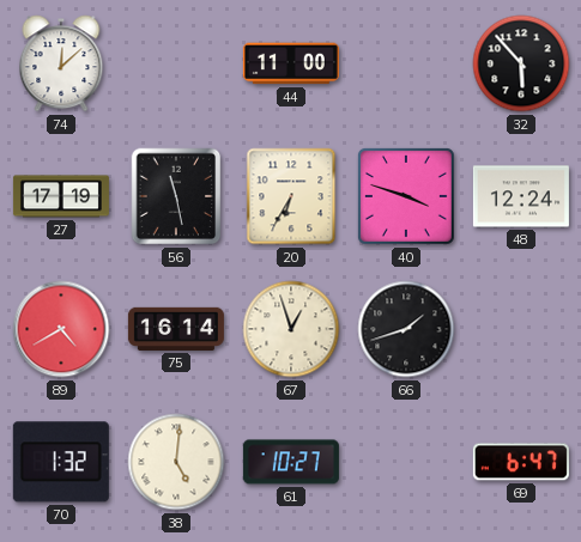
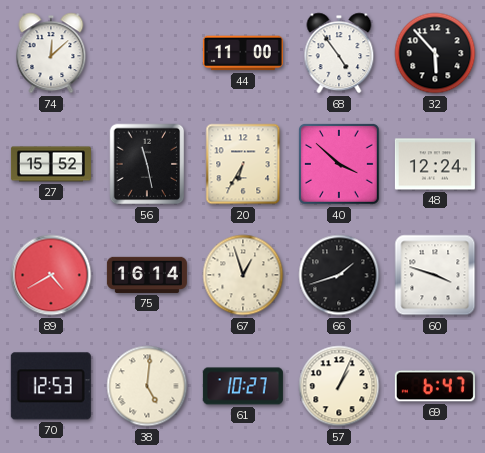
68: none -> 4:54
27: 17:19 -> 15:52
40: 3:48 -> 3:52
60: none -> 3:48
70: 1:32 -> 12:53
57: none -> 1:04
